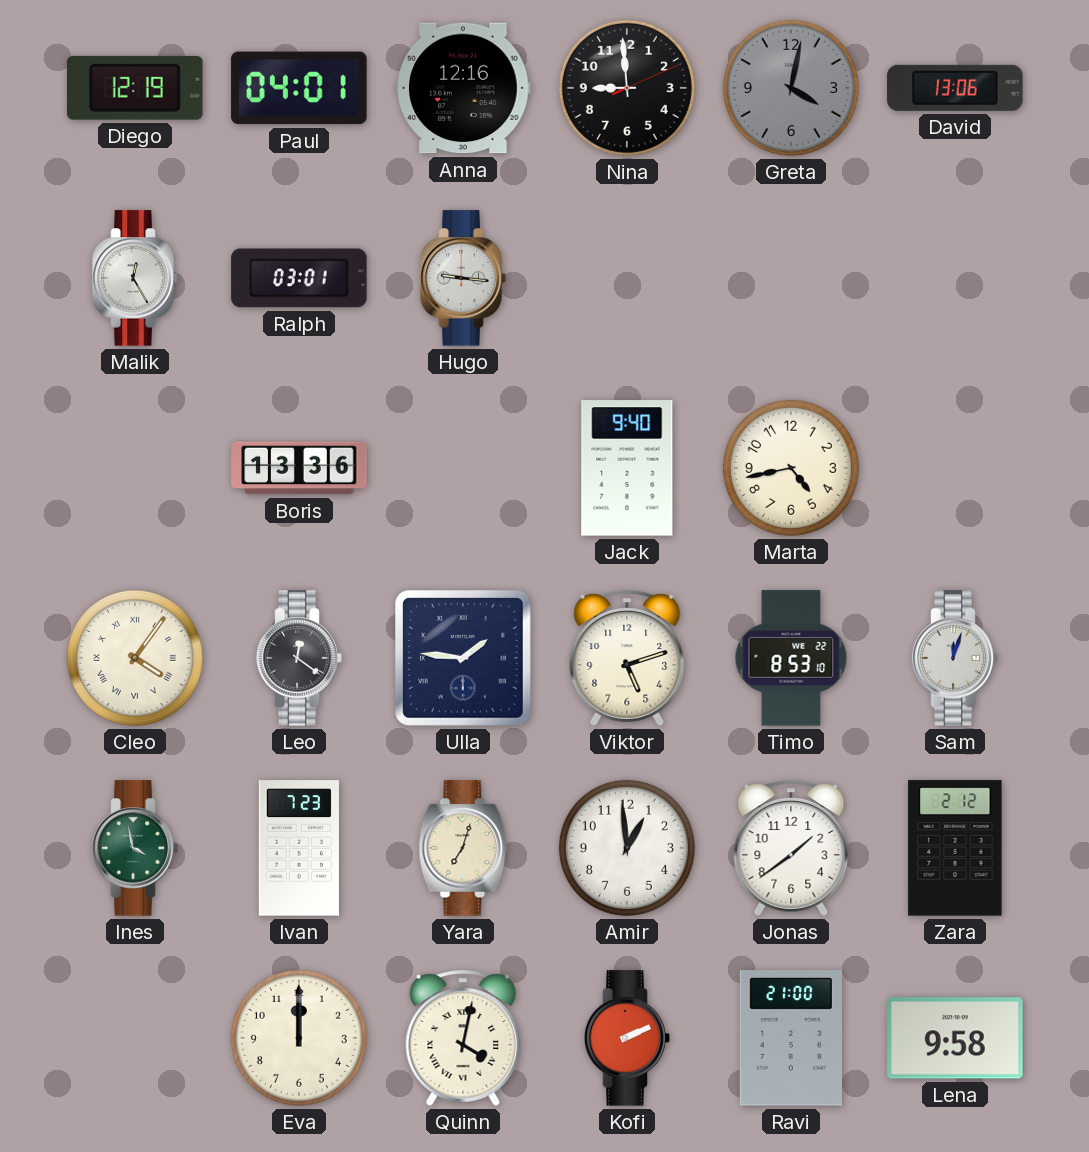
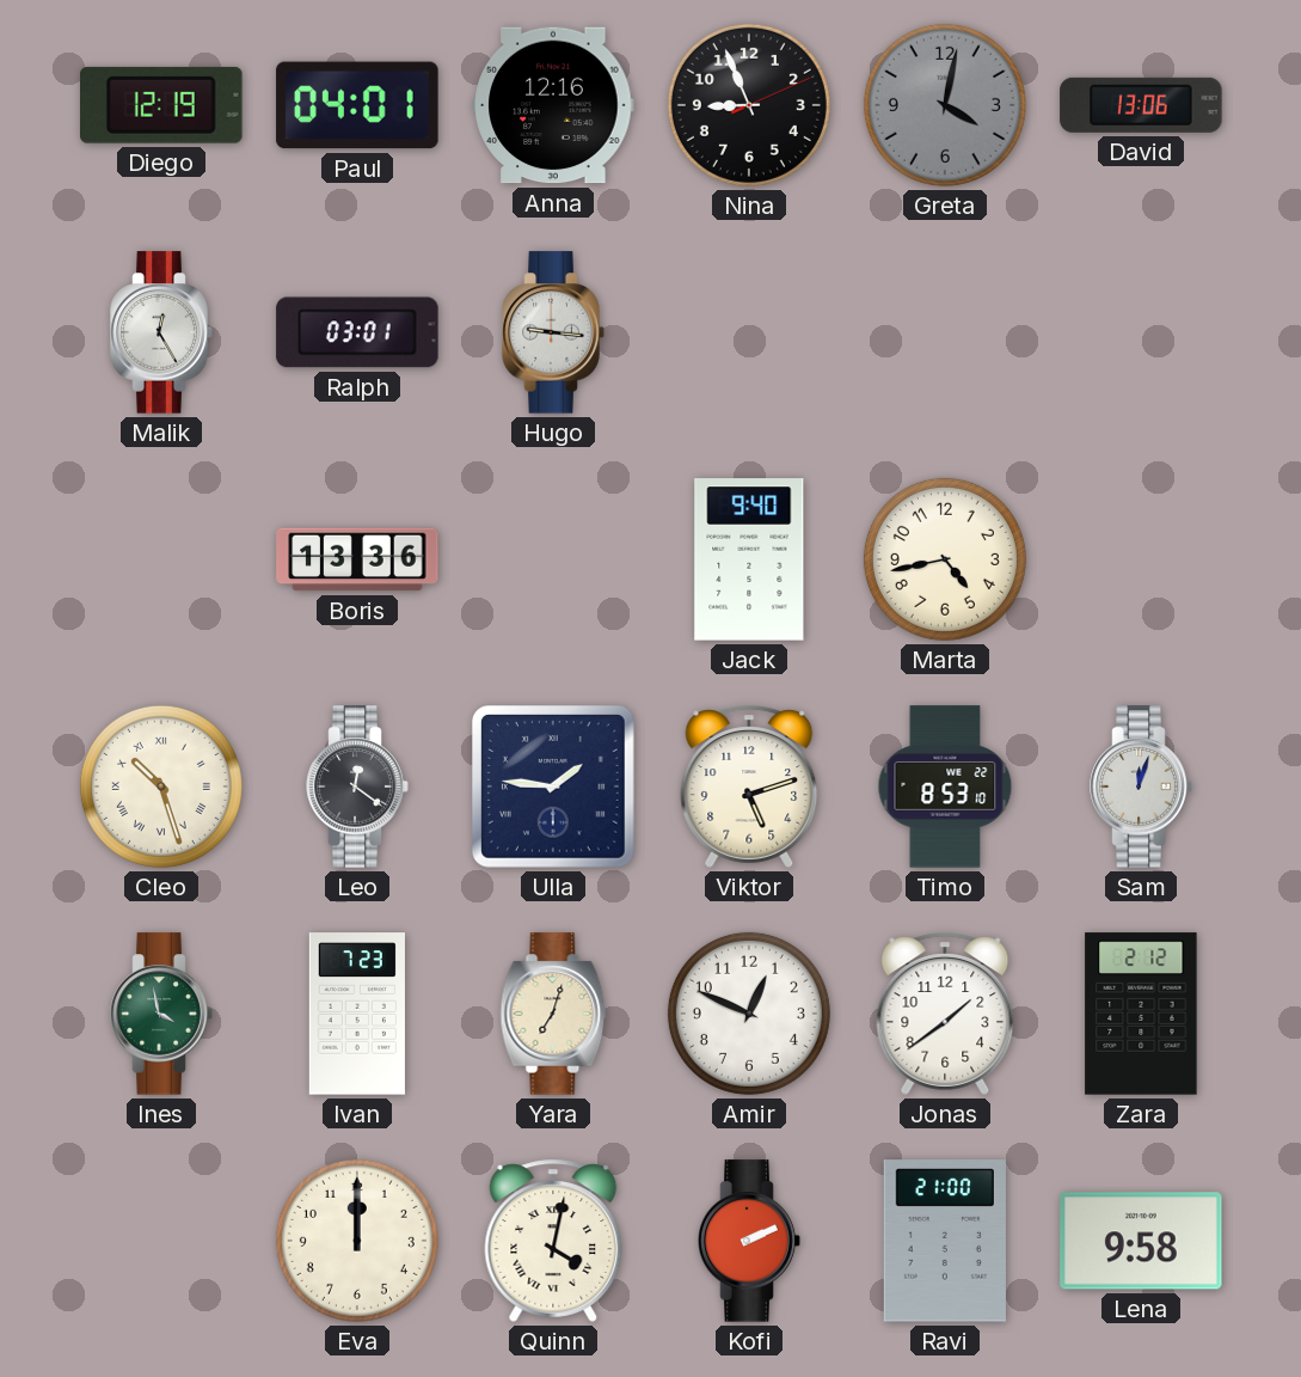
Nina: 8:59 -> 8:56
Cleo: 4:06 -> 10:27
Amir: 12:59 -> 12:49
